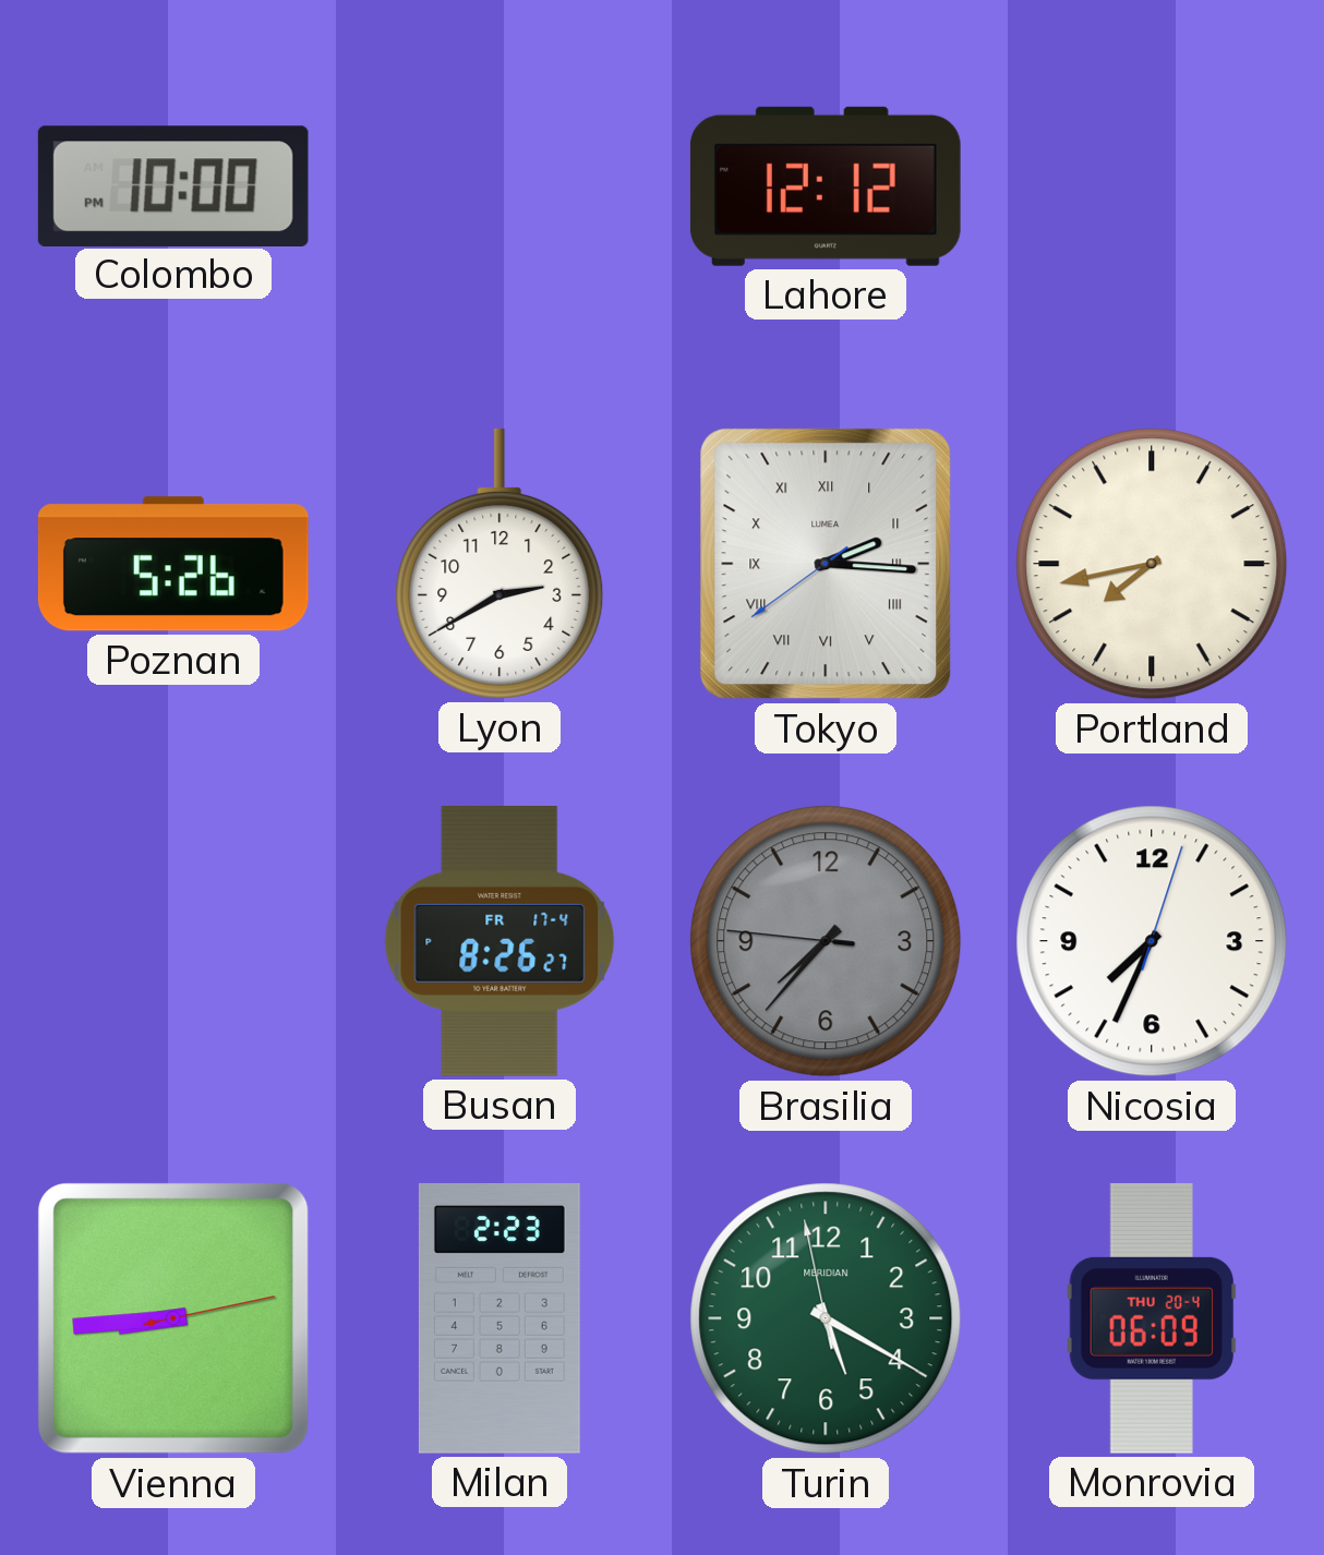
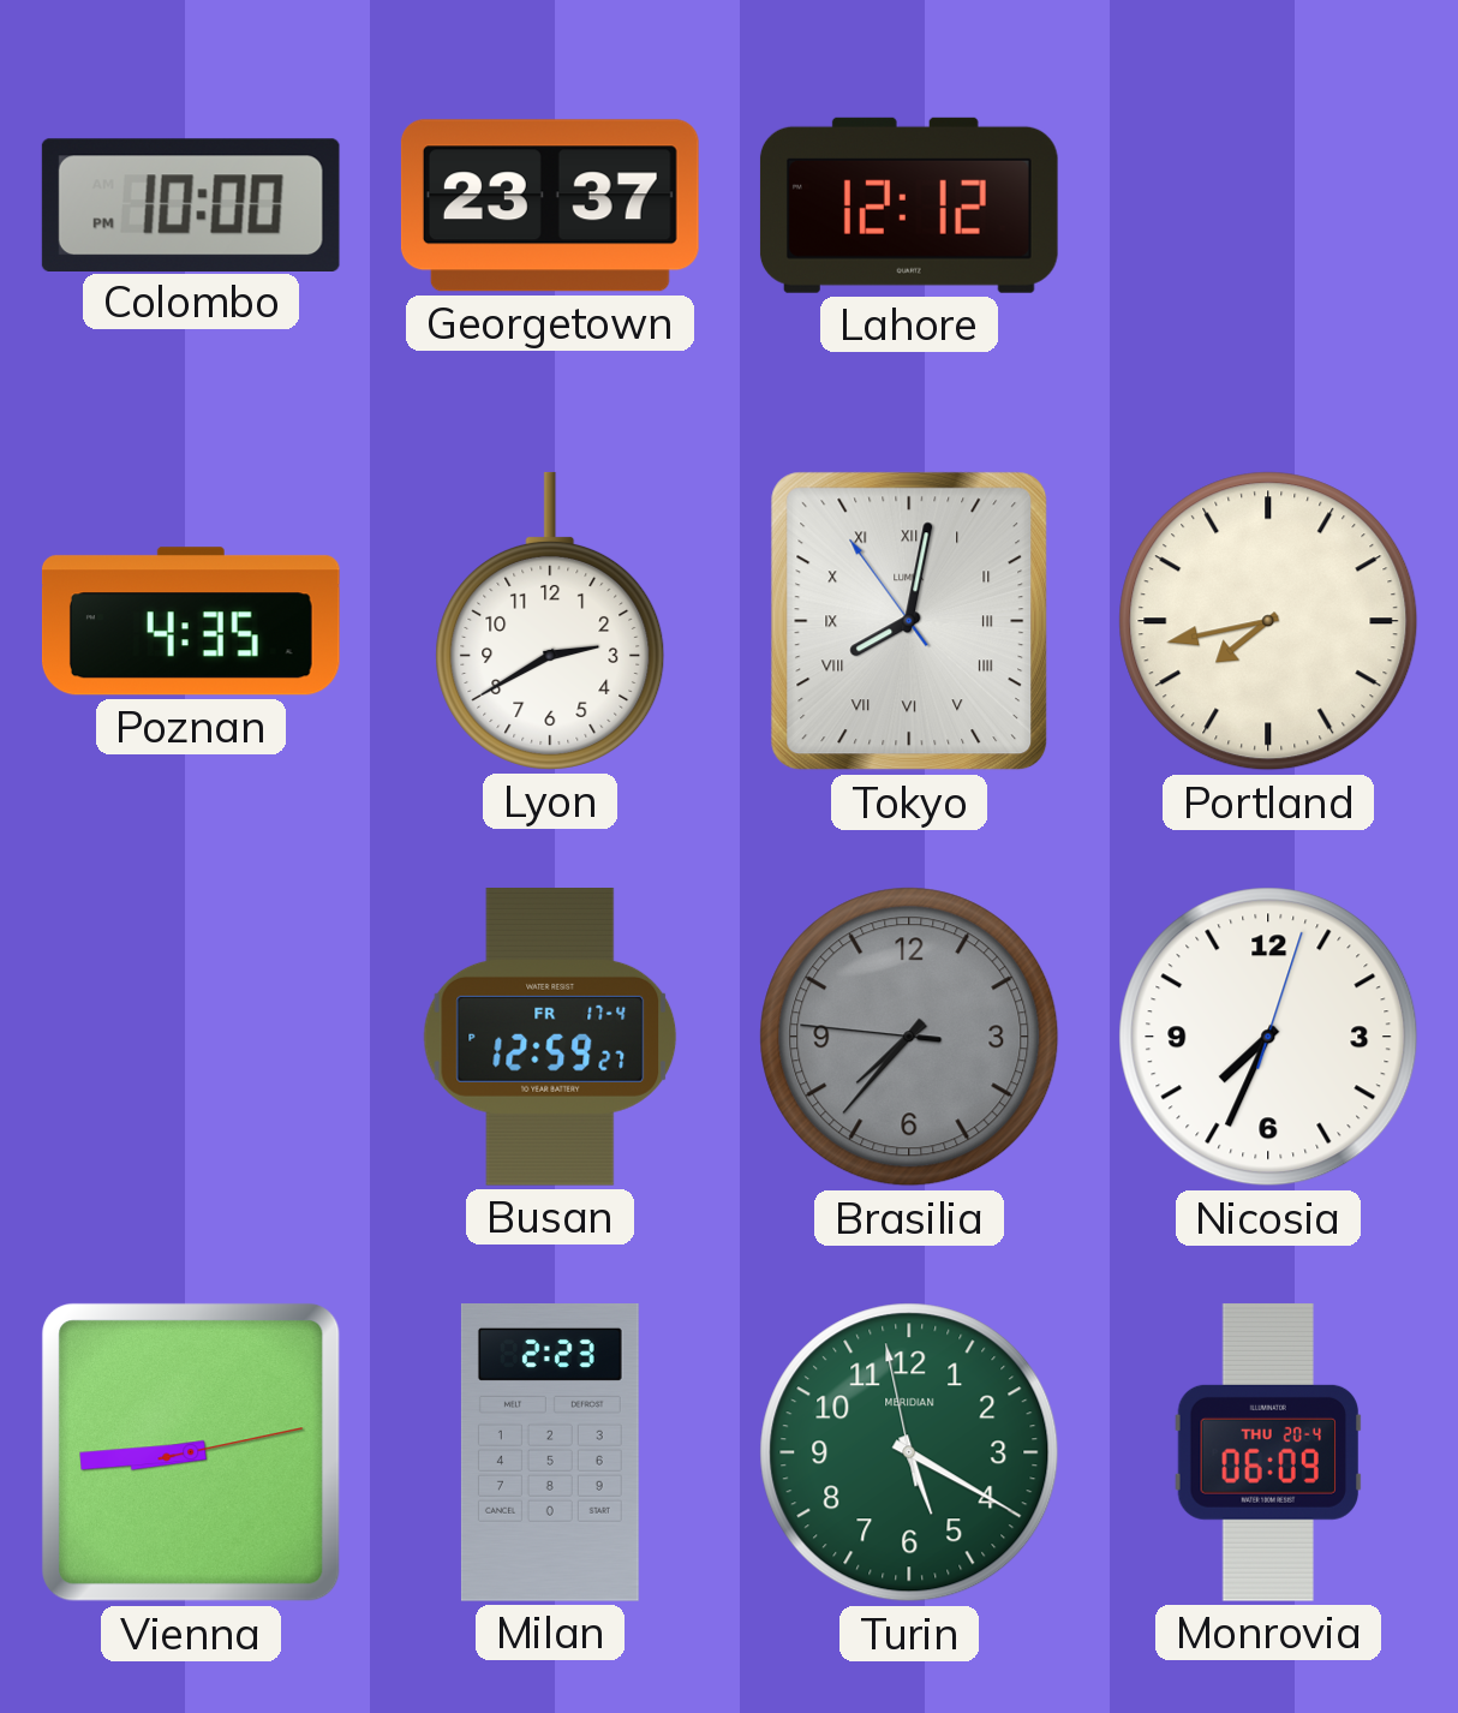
Georgetown: none -> 23:37
Poznan: 5:26 -> 4:35
Tokyo: 2:15 -> 8:01
Busan: 8:26 -> 12:59
